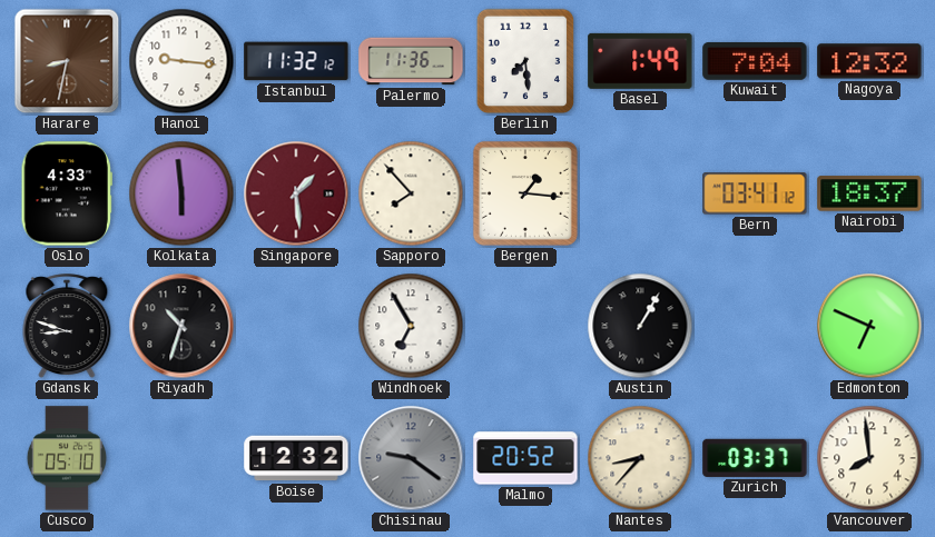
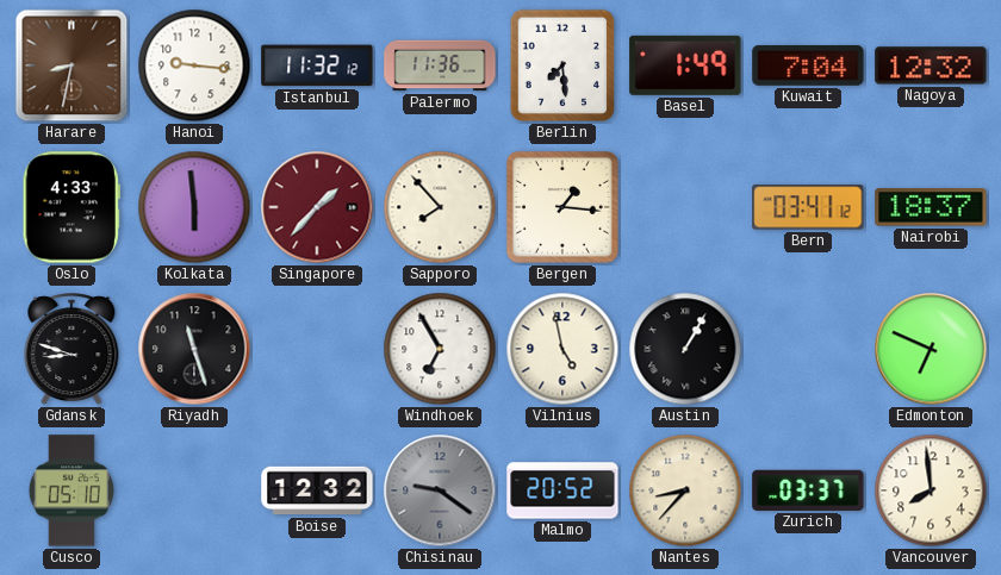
Singapore: 1:29 -> 1:37
Riyadh: 10:33 -> 11:27
Vilnius: none -> 4:58
